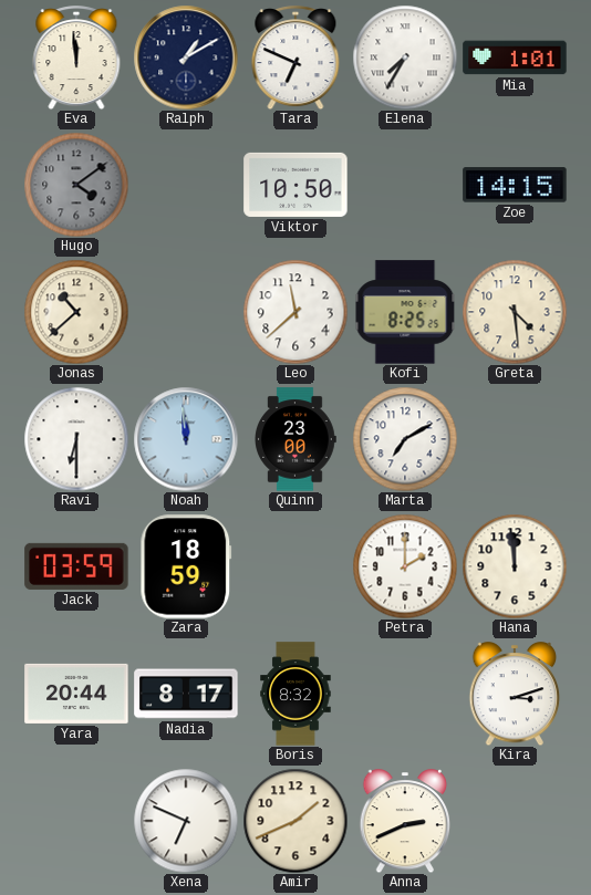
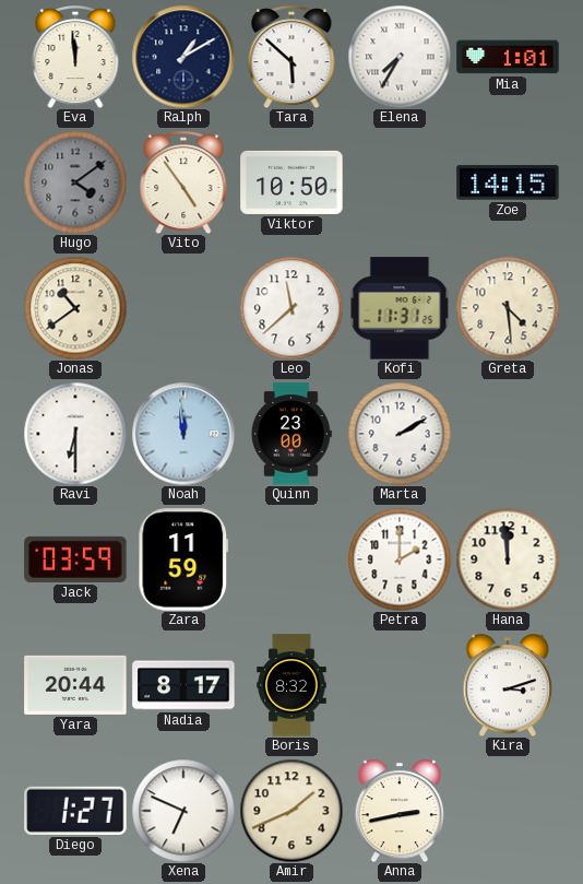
Tara: 6:49 -> 5:52
Vito: none -> 4:54
Jonas: 10:38 -> 10:39
Kofi: 8:25 -> 11:31
Marta: 7:10 -> 2:10
Zara: 18:59 -> 11:59
Diego: none -> 1:27
Anna: 2:41 -> 2:43
